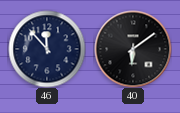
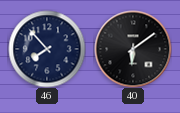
46: 11:53 -> 7:53
